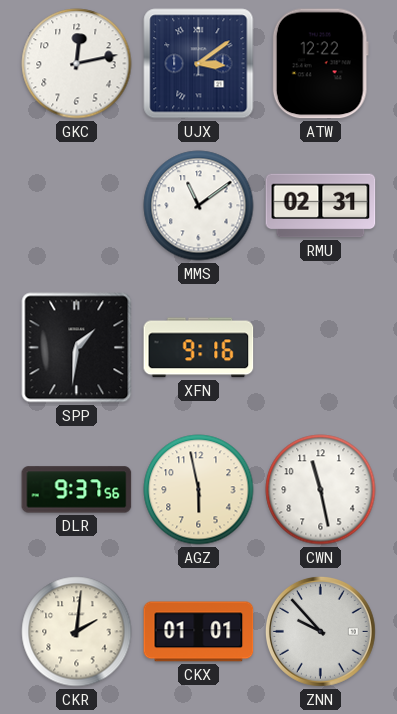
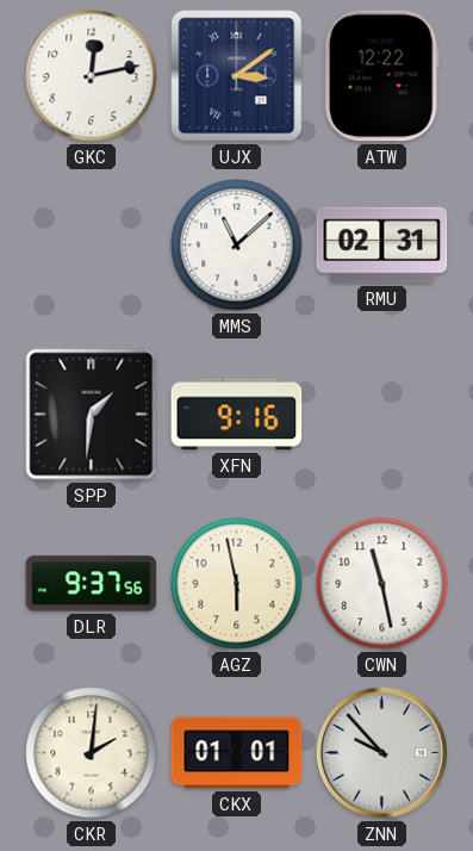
MMS: 11:09 -> 11:08
